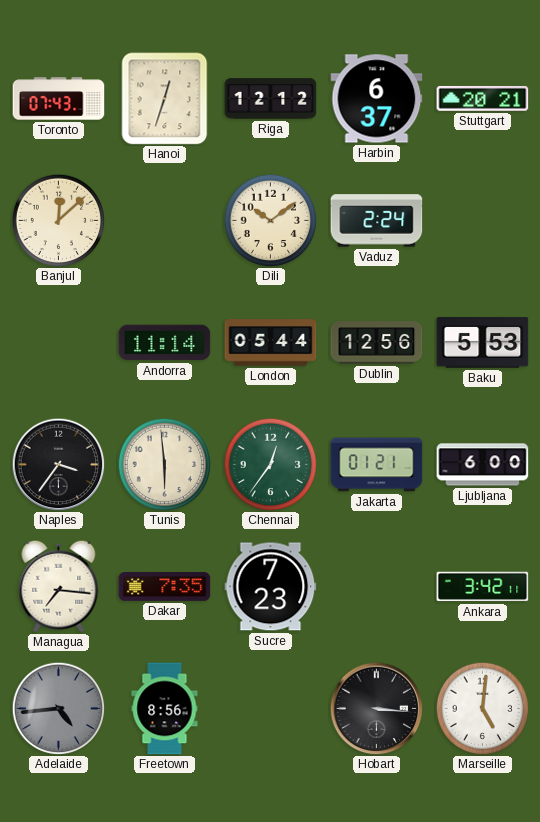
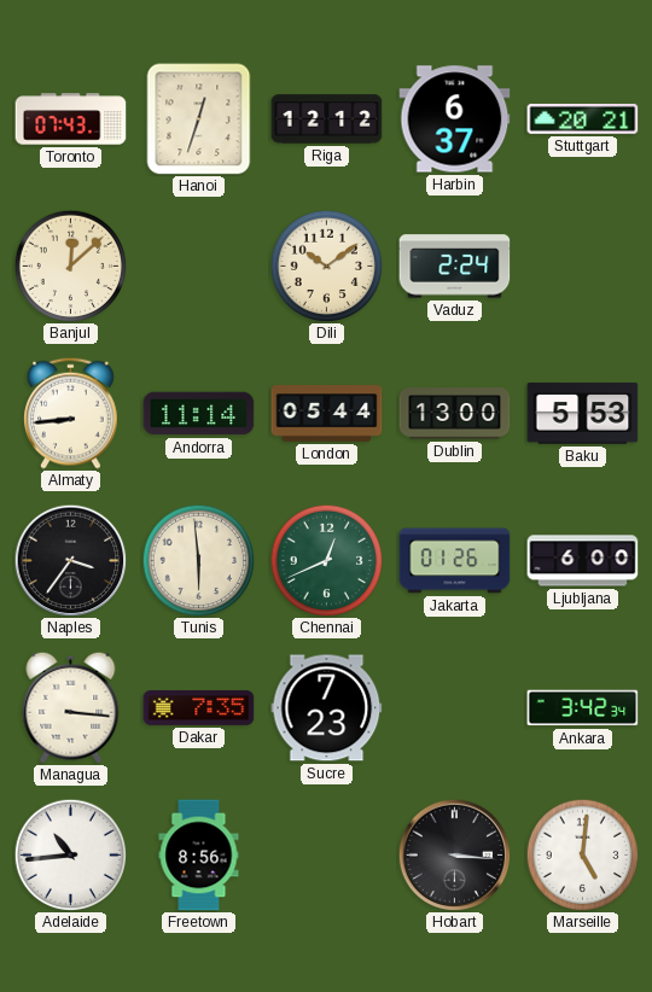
Almaty: none -> 8:44
Dublin: 12:56 -> 13:00
Chennai: 12:36 -> 12:41
Jakarta: 01:21 -> 01:26
Managua: 7:16 -> 3:16
Ankara: 3:42:11 -> 3:42:34
Adelaide: 4:44 -> 10:44
Adelaide dial: grey -> white
